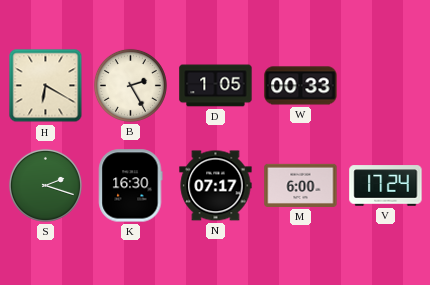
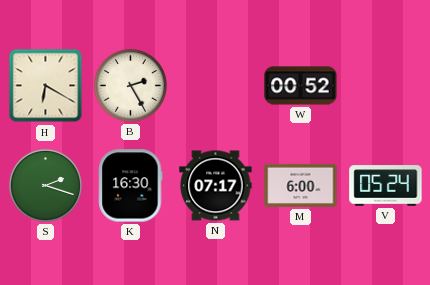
D: 1:05 -> none
W: 00:33 -> 00:52
V: 17:24 -> 05:24
